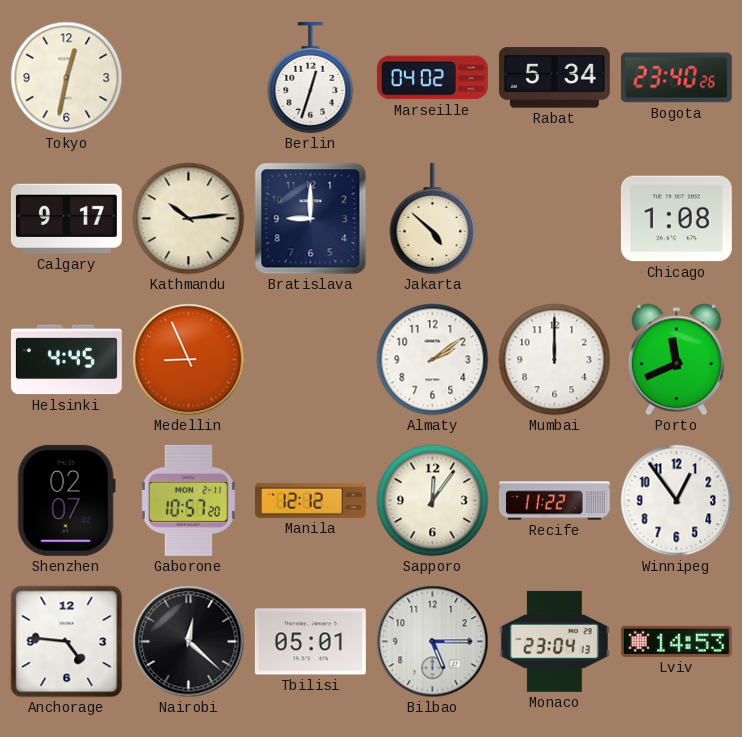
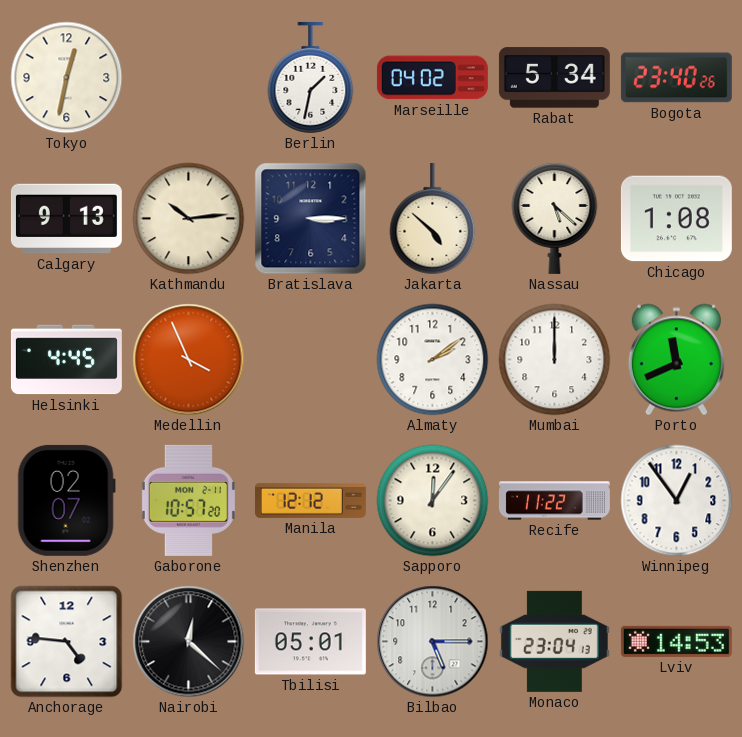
Berlin: 12:33 -> 1:32
Calgary: 9:17 -> 9:13
Bratislava: 9:00 -> 3:15
Nassau: none -> 5:22
Medellin: 8:56 -> 3:56
